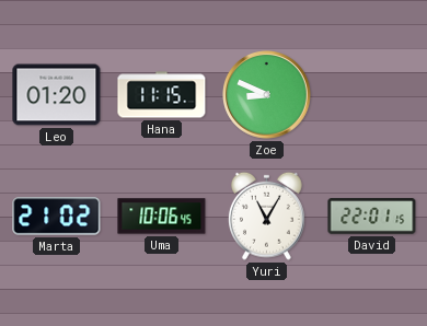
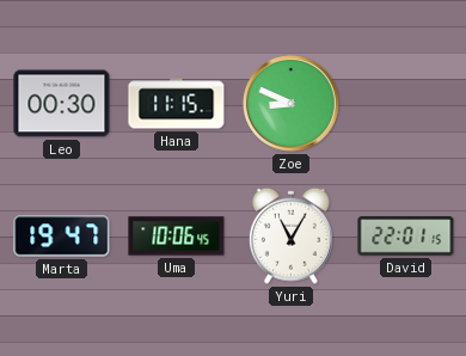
Leo: 01:20 -> 00:30
Marta: 21:02 -> 19:47
